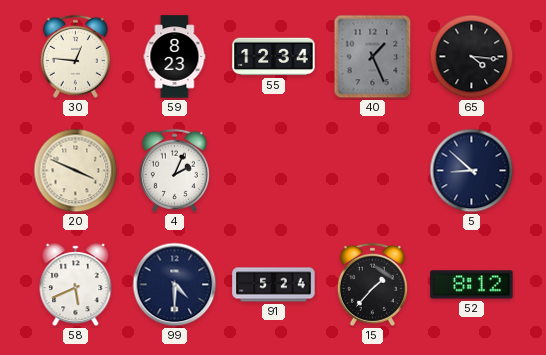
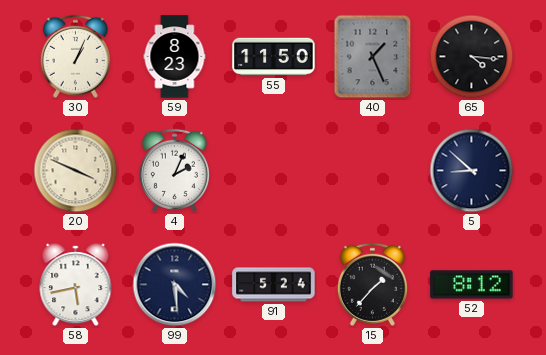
30: 12:46 -> 1:04
55: 12:34 -> 11:50
58: 5:41 -> 5:43
99: 4:30 -> 4:29
